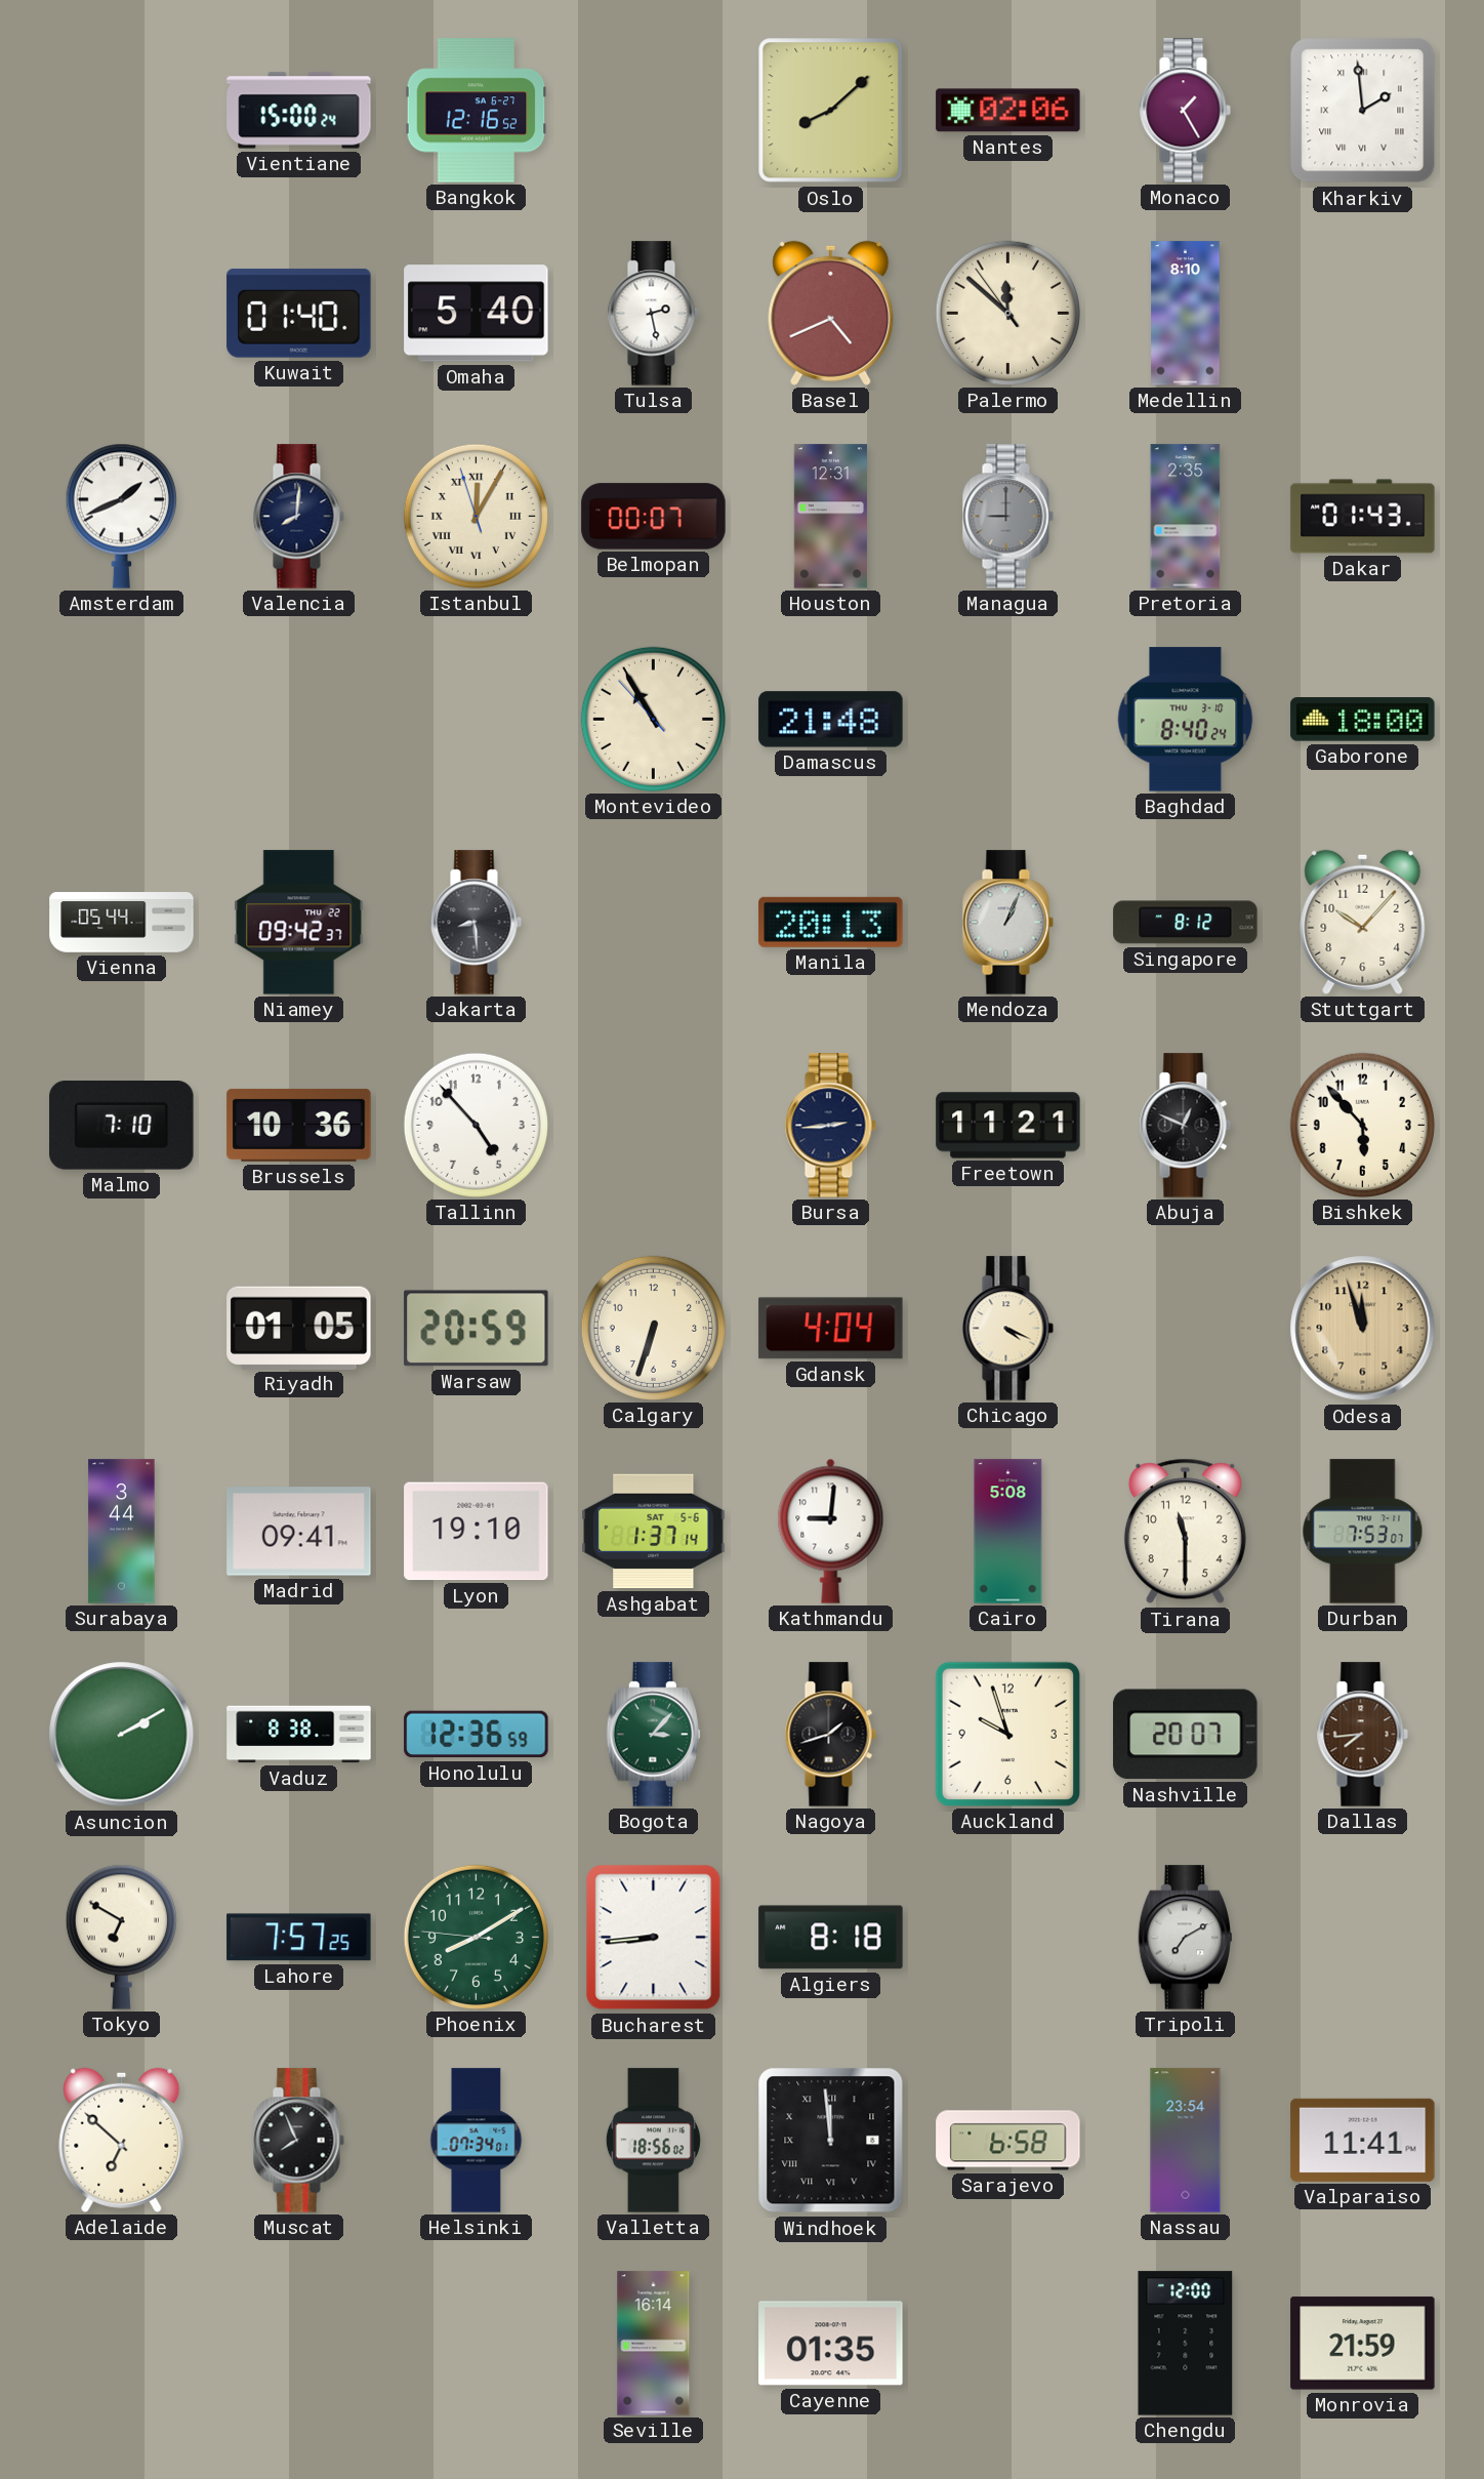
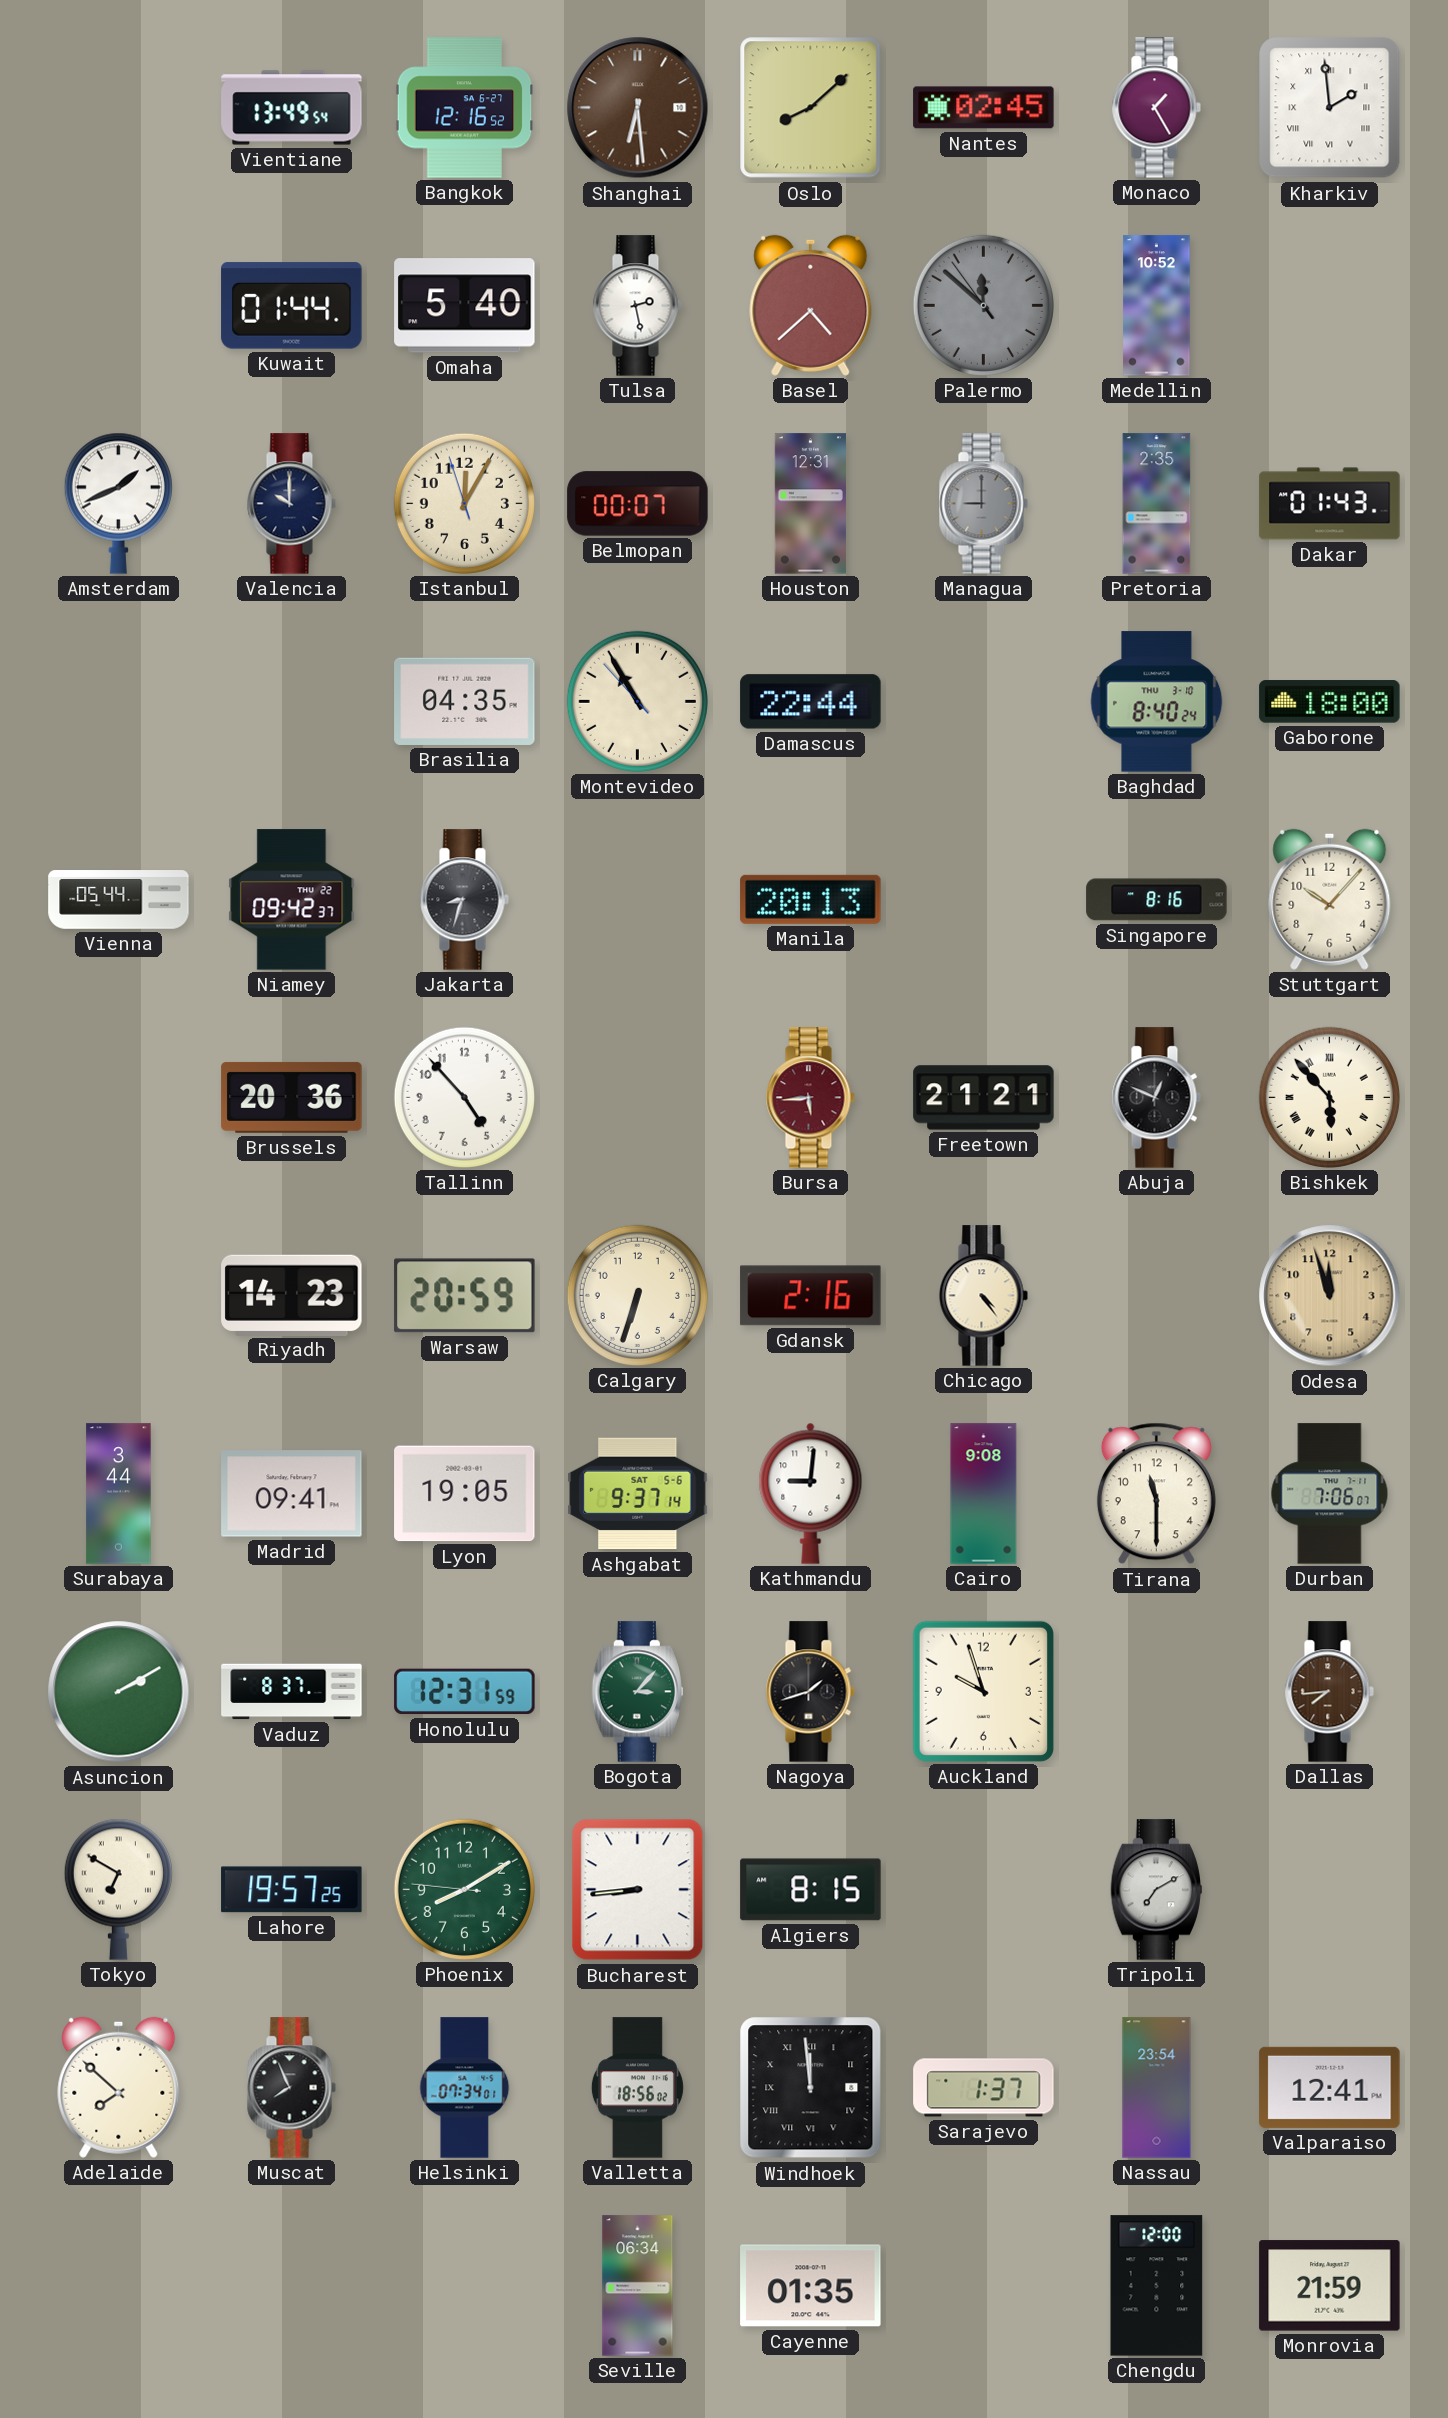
Vientiane: 15:00 -> 13:49
Shanghai: none -> 6:29
Nantes: 02:06 -> 02:45
Kuwait: 01:40 -> 01:44
Basel: 4:41 -> 4:38
Palermo dial: cream -> grey
Medellin: 8:10 -> 10:52
Valencia: 8:01 -> 10:00
Istanbul numerals: Roman -> Arabic
Brasilia: none -> 04:35
Damascus: 21:48 -> 22:44
Jakarta: 8:29 -> 8:33
Mendoza: 1:04 -> none
Singapore: 8:12 -> 8:16
Malmo: 7:10 -> none
Brussels: 10:36 -> 20:36
Bursa: 2:44 -> 5:44
Bursa dial: navy -> burgundy
Freetown: 11:21 -> 21:21
Bishkek numerals: Arabic -> Roman
Riyadh: 01:05 -> 14:23
Gdansk: 4:04 -> 2:16
Chicago: 4:19 -> 4:24
Lyon: 19:10 -> 19:05
Ashgabat: 1:37 -> 9:37
Cairo: 5:08 -> 9:08
Durban: 7:53 -> 7:06
Vaduz: 8:38 -> 8:37
Honolulu: 12:36 -> 12:31
Nashville: 20:07 -> none
Lahore: 7:57 -> 19:57
Algiers: 8:18 -> 8:15
Adelaide: 6:52 -> 7:52
Sarajevo: 6:58 -> 1:37
Valparaiso: 11:41 -> 12:41
Seville: 16:14 -> 06:34
